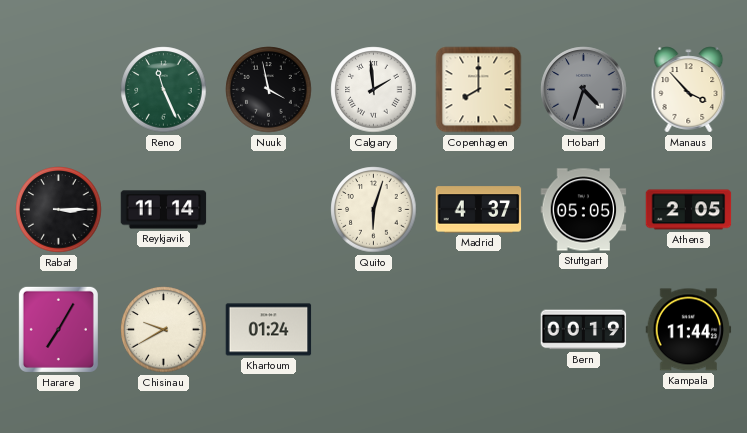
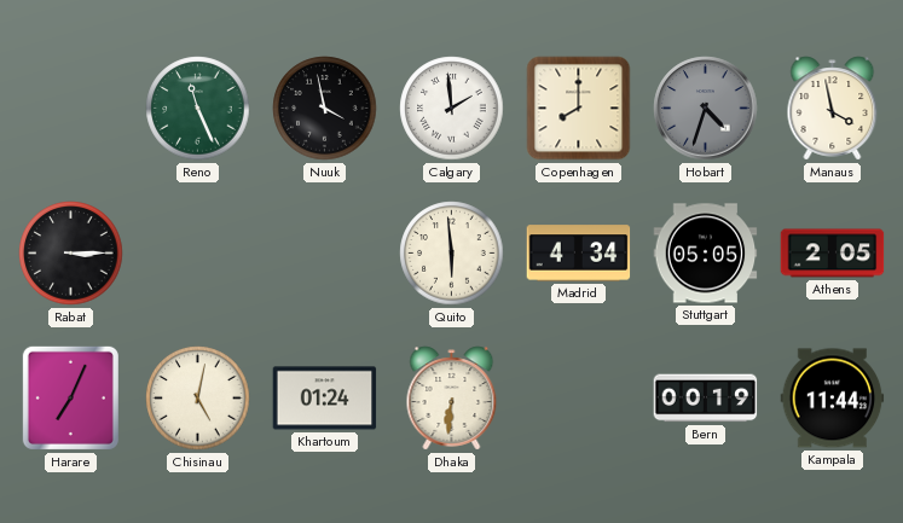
Manaus: 3:53 -> 3:58
Reykjavik: 11:14 -> none
Quito: 6:03 -> 5:59
Madrid: 4:37 -> 4:34
Harare: 7:05 -> 7:04
Chisinau: 9:40 -> 5:02
Dhaka: none -> 6:31
